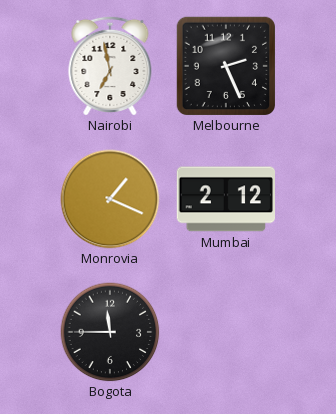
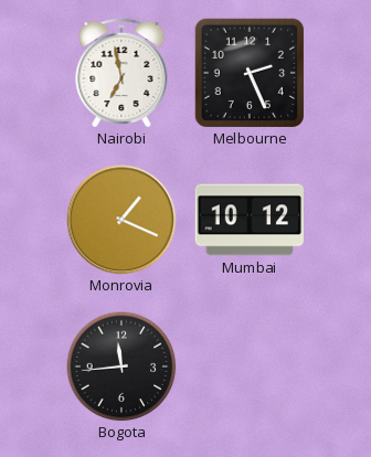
Mumbai: 2:12 -> 10:12
Bogota: 11:45 -> 11:44
